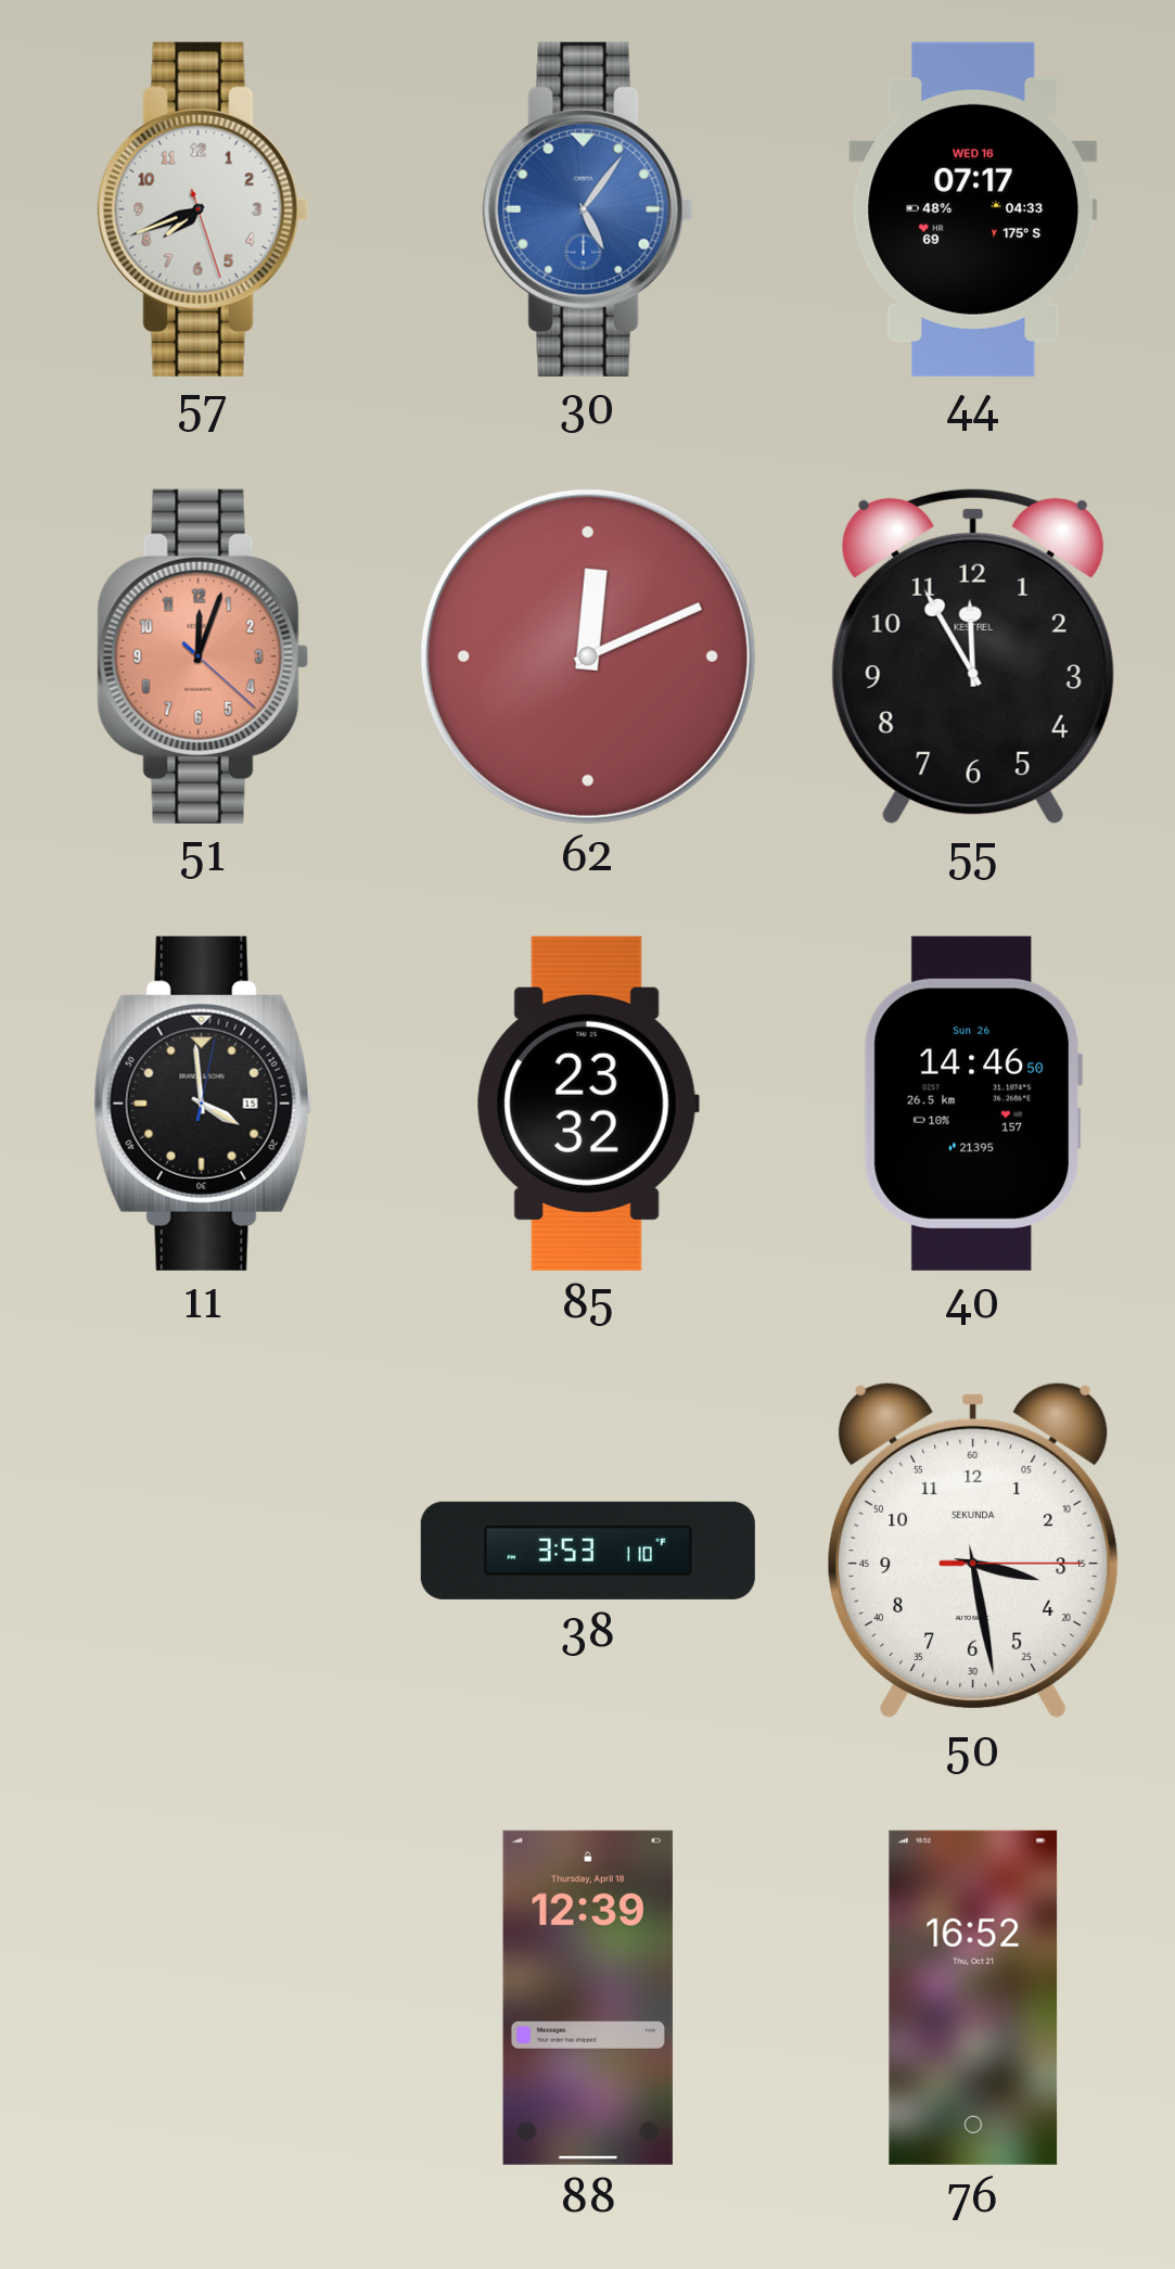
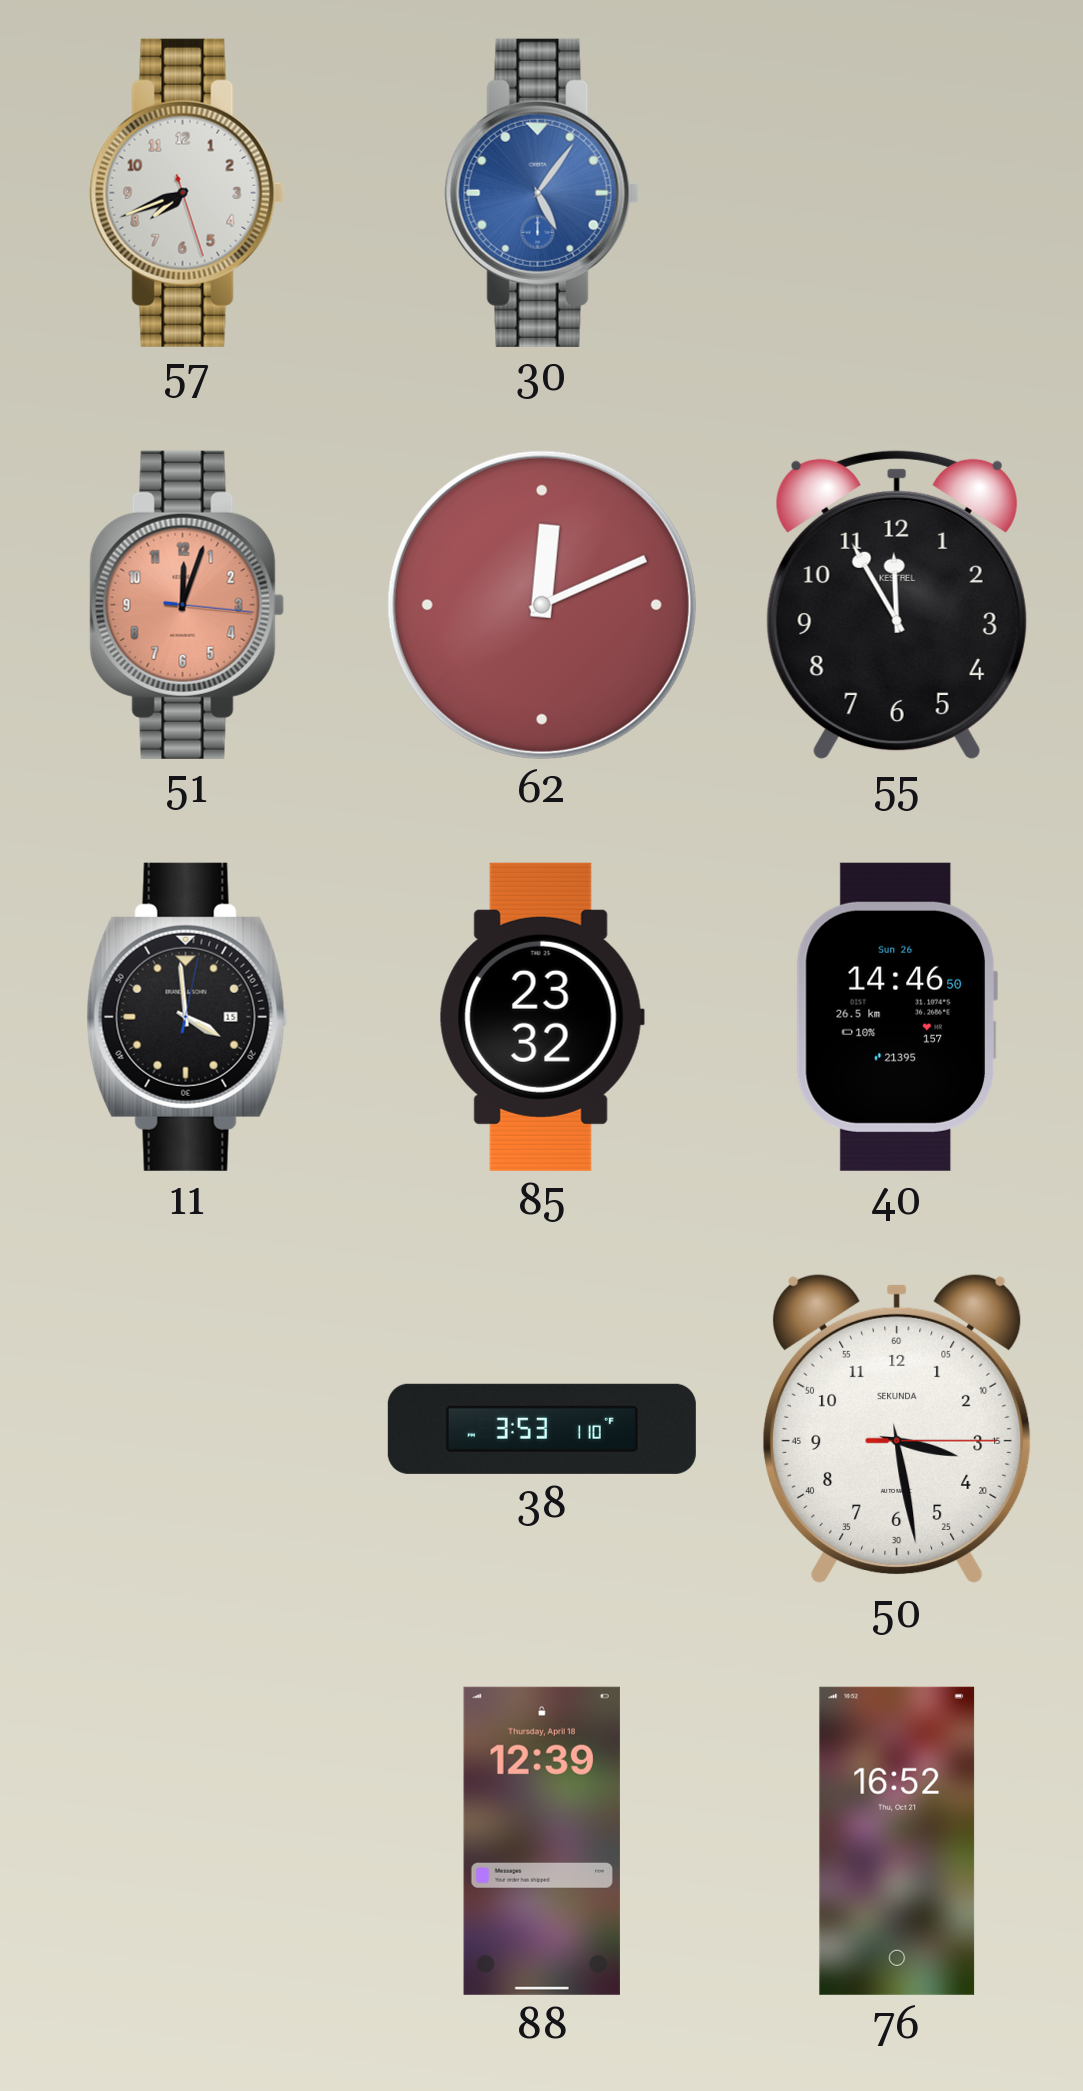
44: 07:17 -> none
51: 12:03:22 -> 12:03:16
